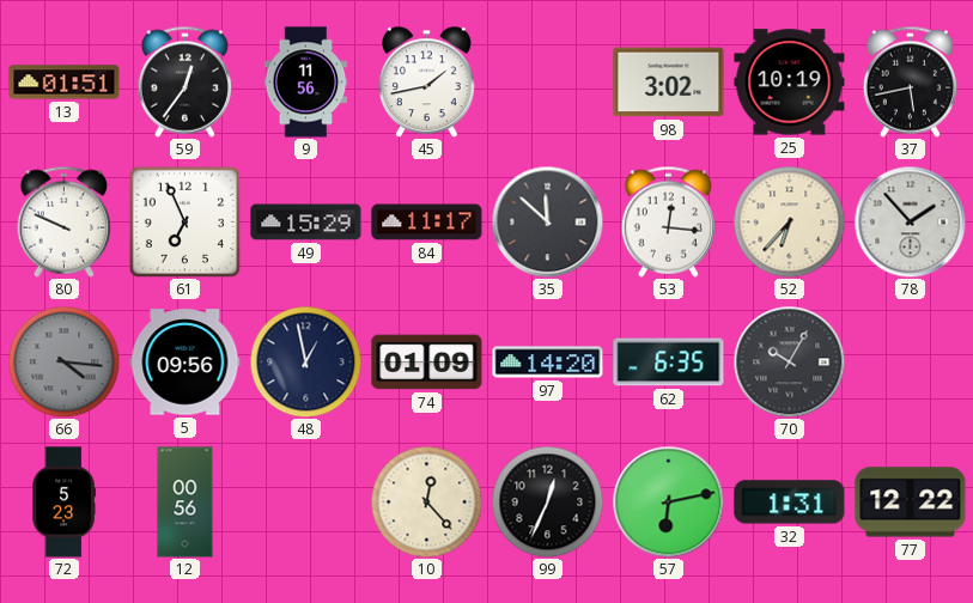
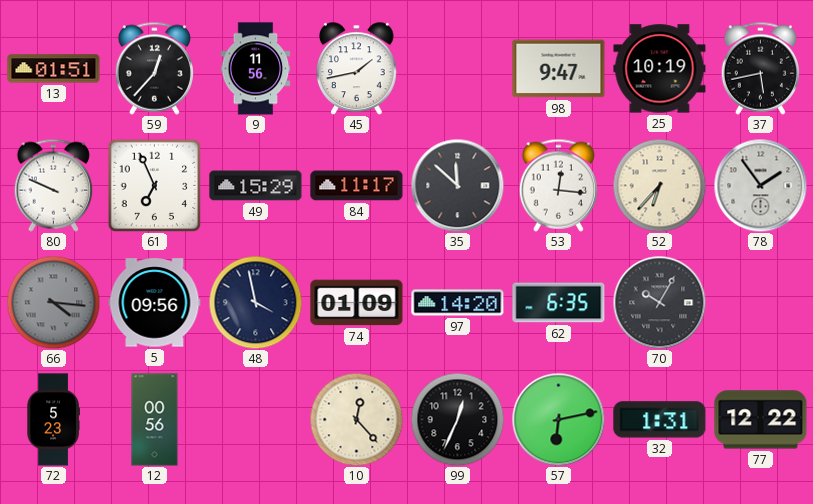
59: 12:36 -> 12:37
98: 3:02 -> 9:47
78: 1:53 -> 1:54
48: 12:58 -> 3:58
